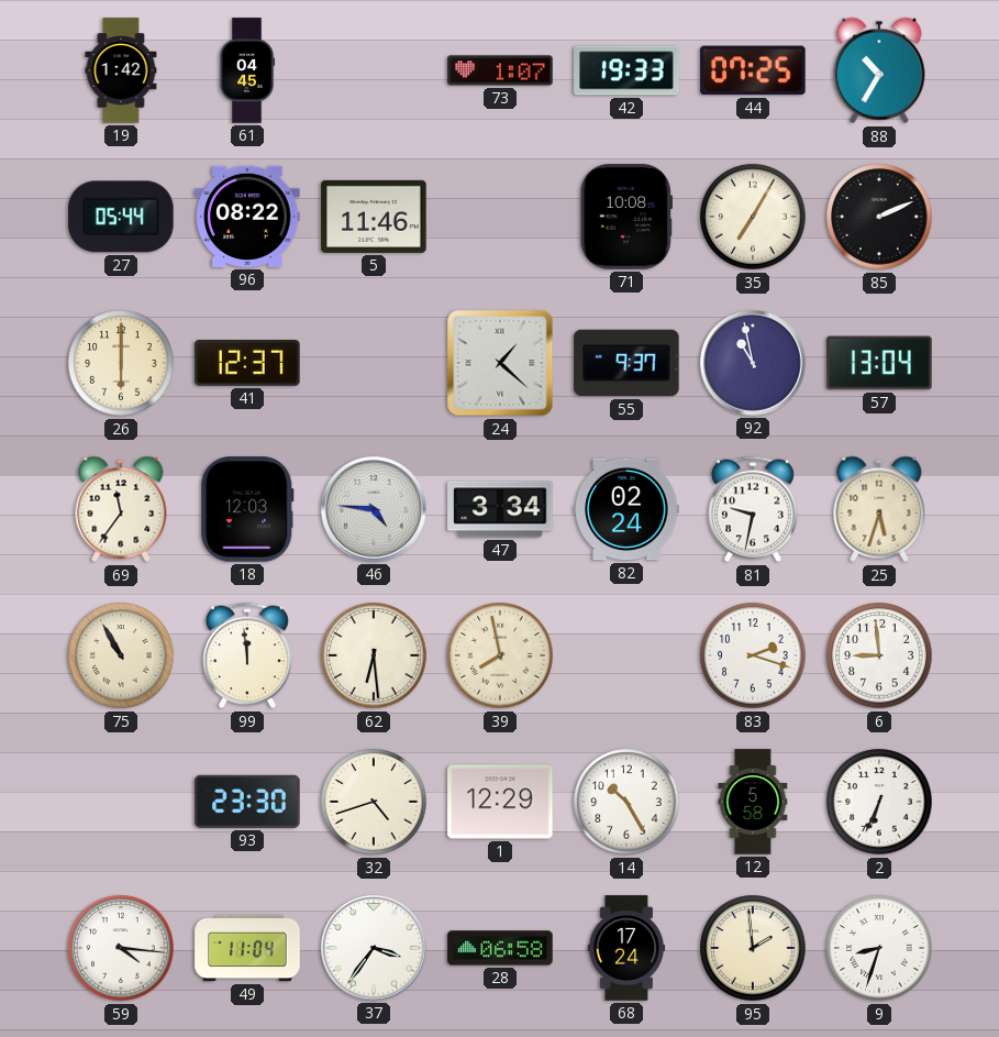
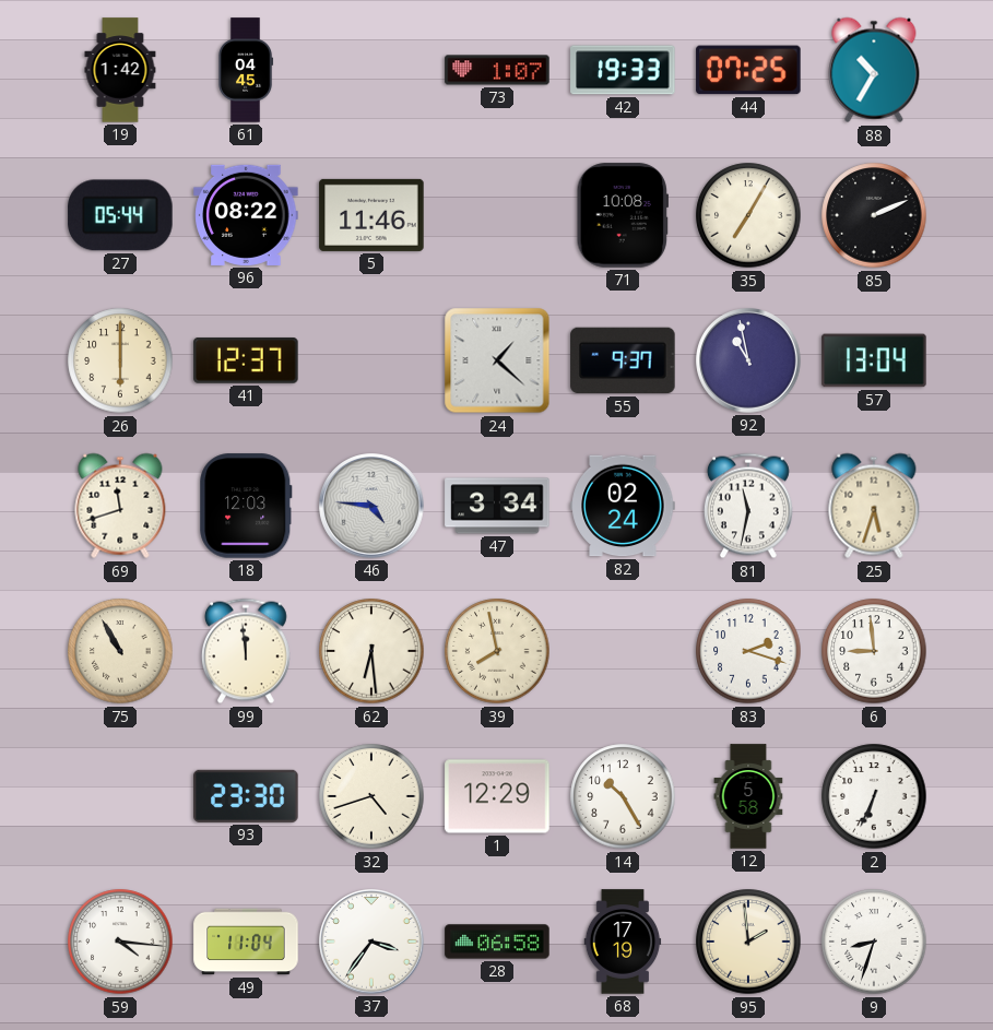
69: 11:36 -> 11:42
81: 9:32 -> 11:32
68: 17:24 -> 17:19
